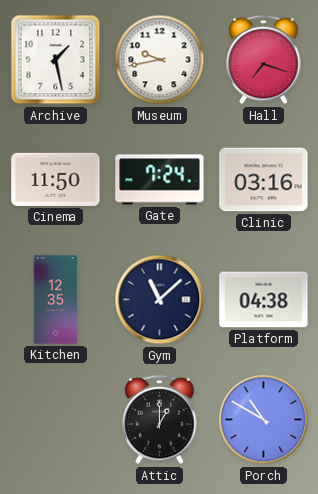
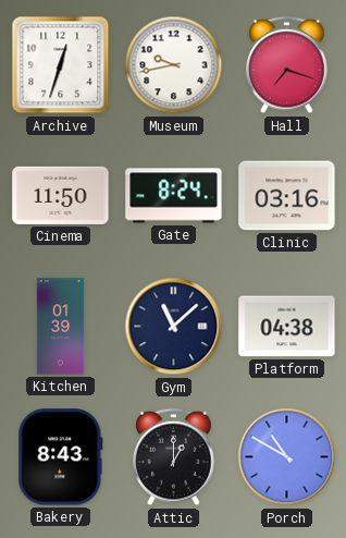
Archive: 1:28 -> 12:33
Gate: 7:24 -> 8:24
Kitchen: 12:35 -> 01:39
Bakery: none -> 8:43
